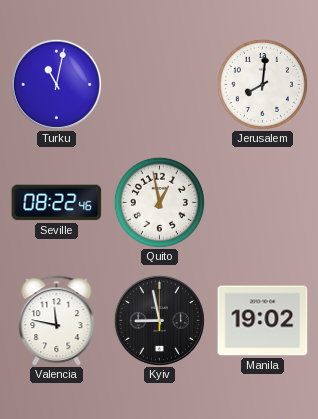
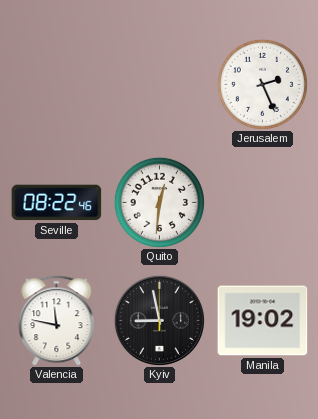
Turku: 11:02 -> none
Jerusalem: 8:01 -> 2:26
Quito: 12:58 -> 12:31
